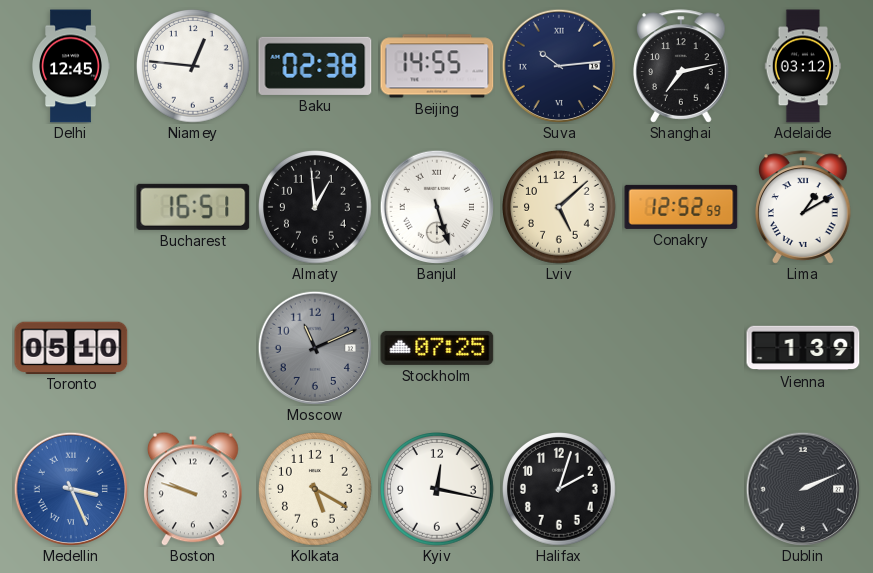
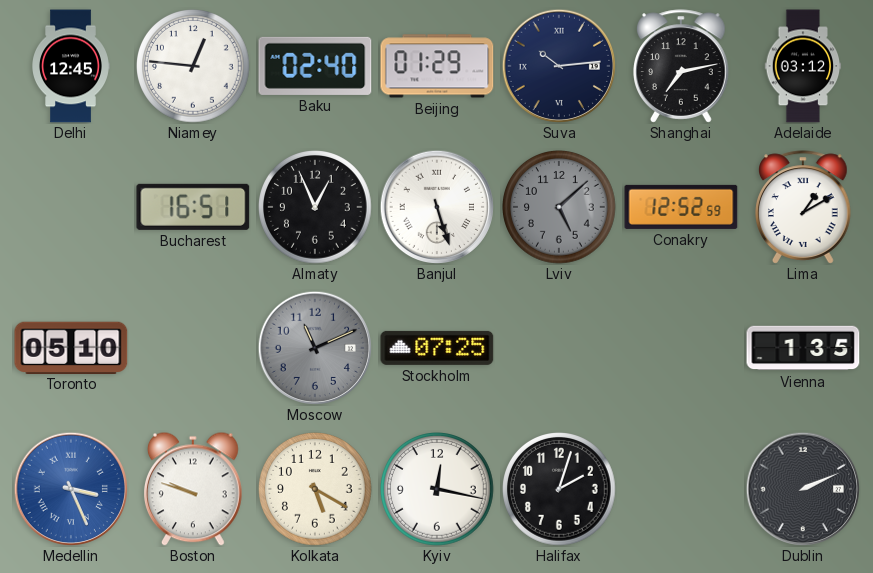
Baku: 02:38 -> 02:40
Beijing: 14:55 -> 01:29
Almaty: 12:59 -> 12:56
Lviv dial: cream -> grey
Vienna: 1:39 -> 1:35
